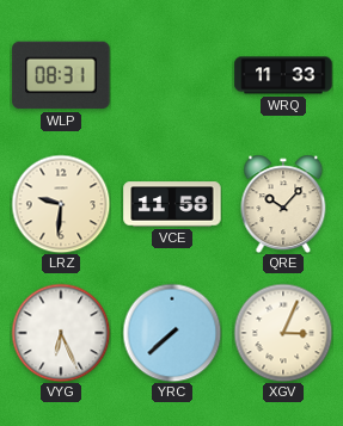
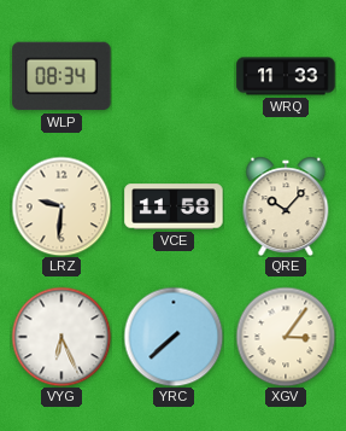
WLP: 08:31 -> 08:34
XGV: 3:04 -> 3:06
